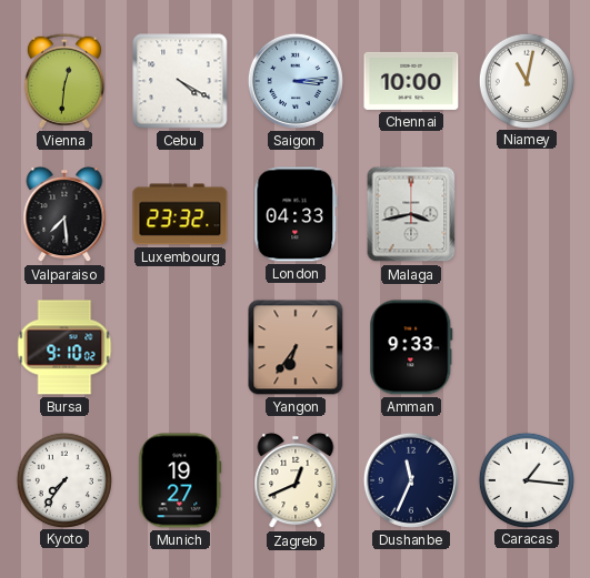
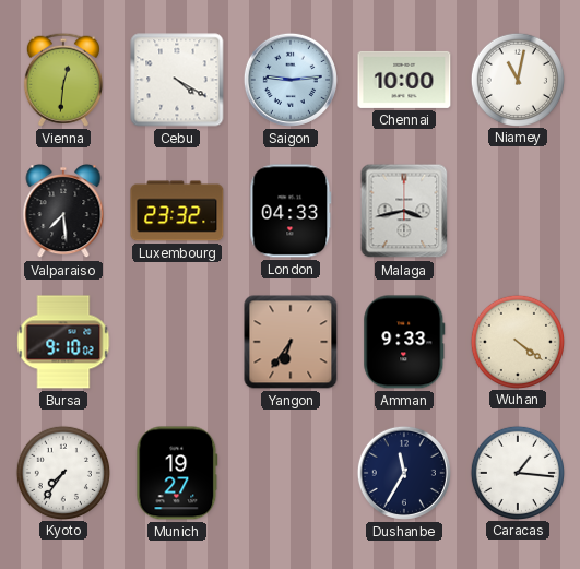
Saigon: 3:14 -> 9:14
Wuhan: none -> 4:21
Zagreb: 12:41 -> none
Dushanbe: 11:34 -> 11:35
